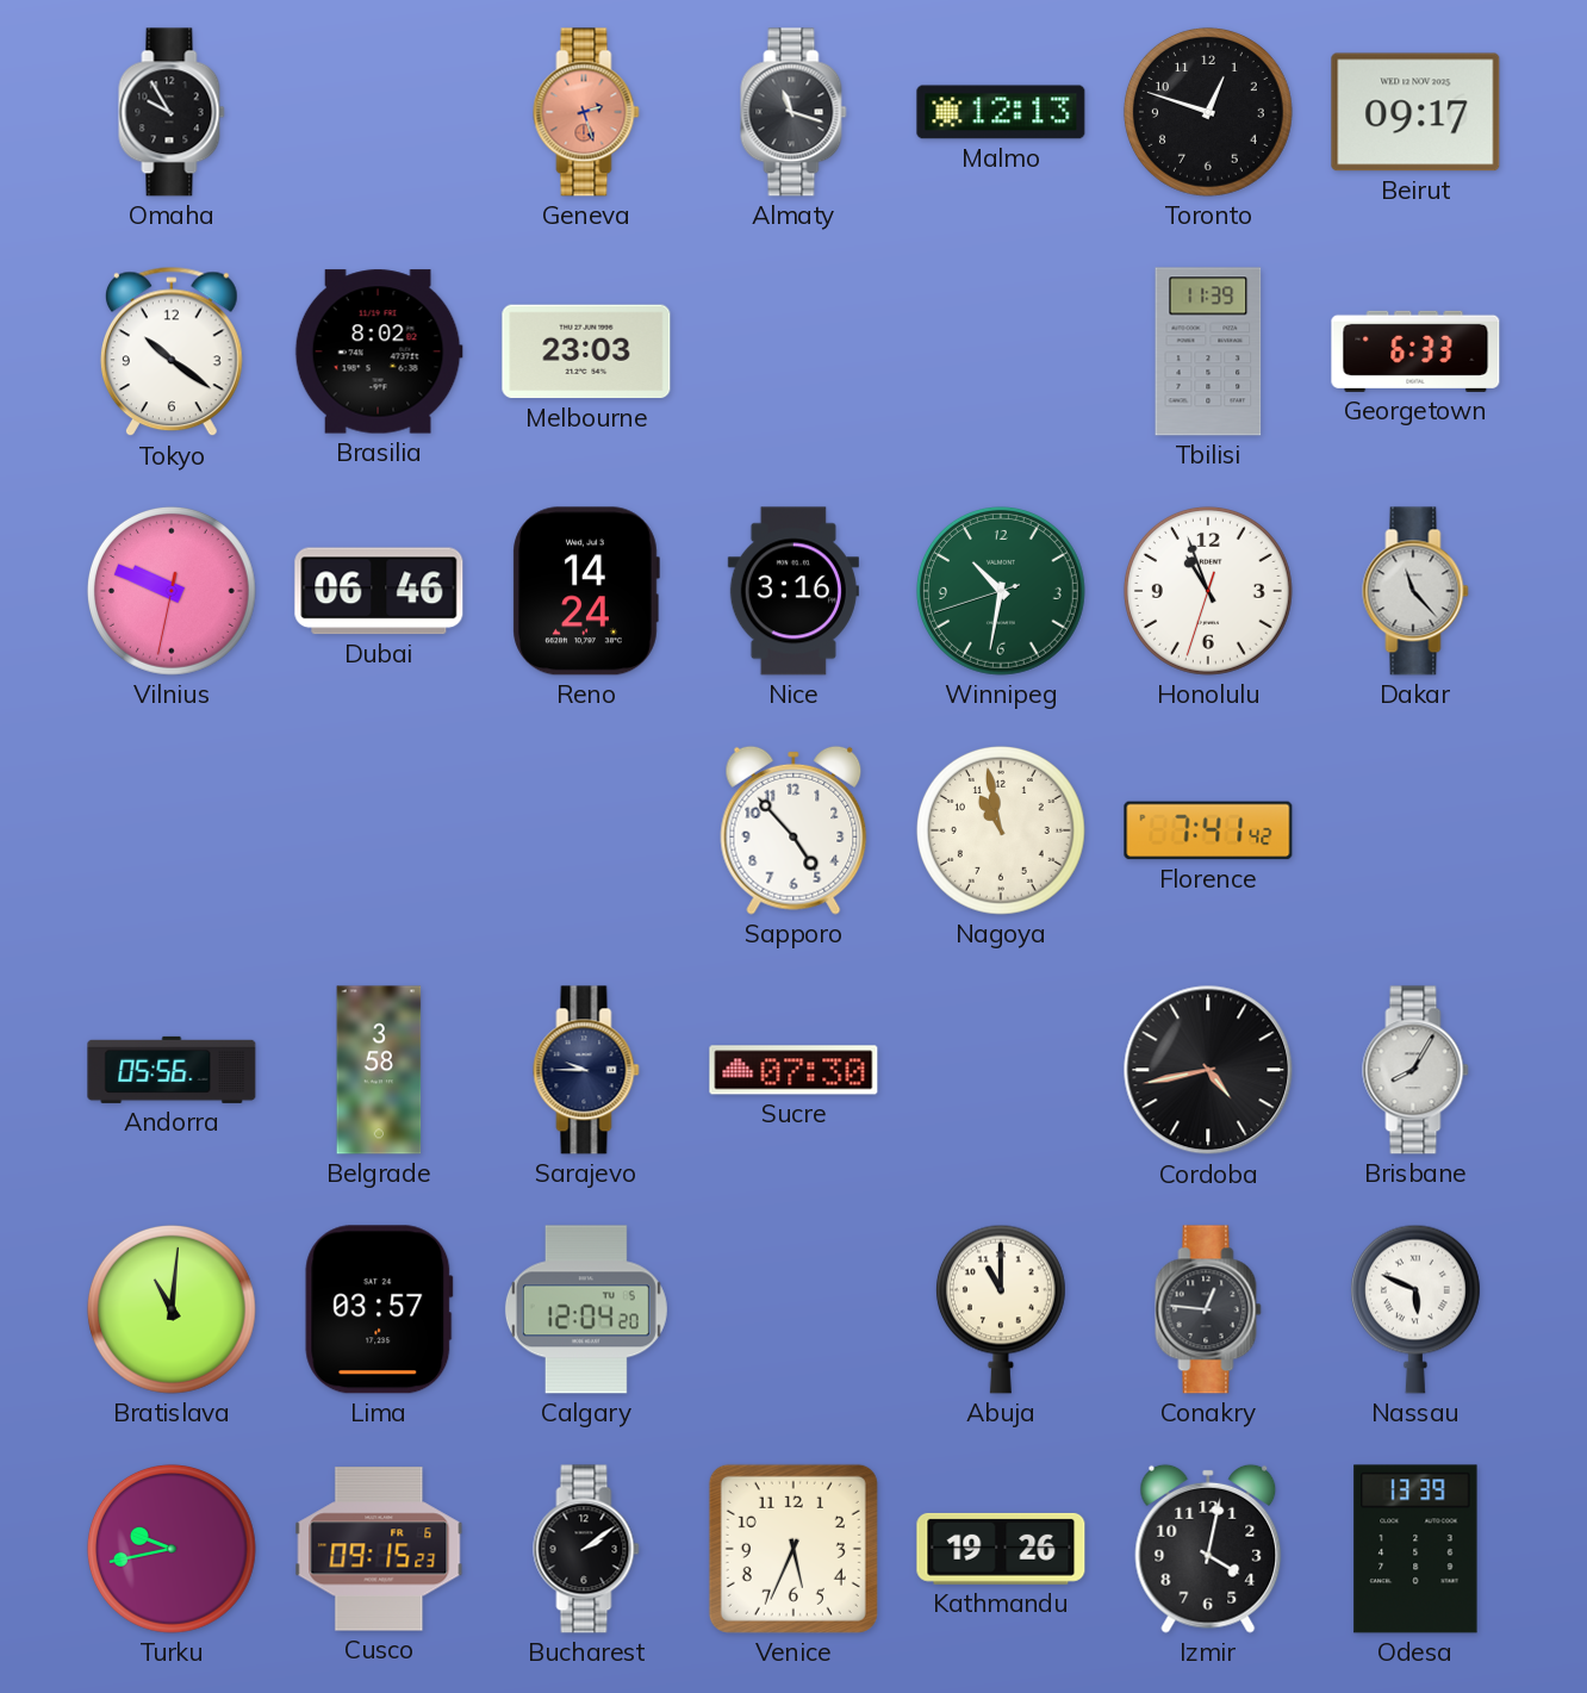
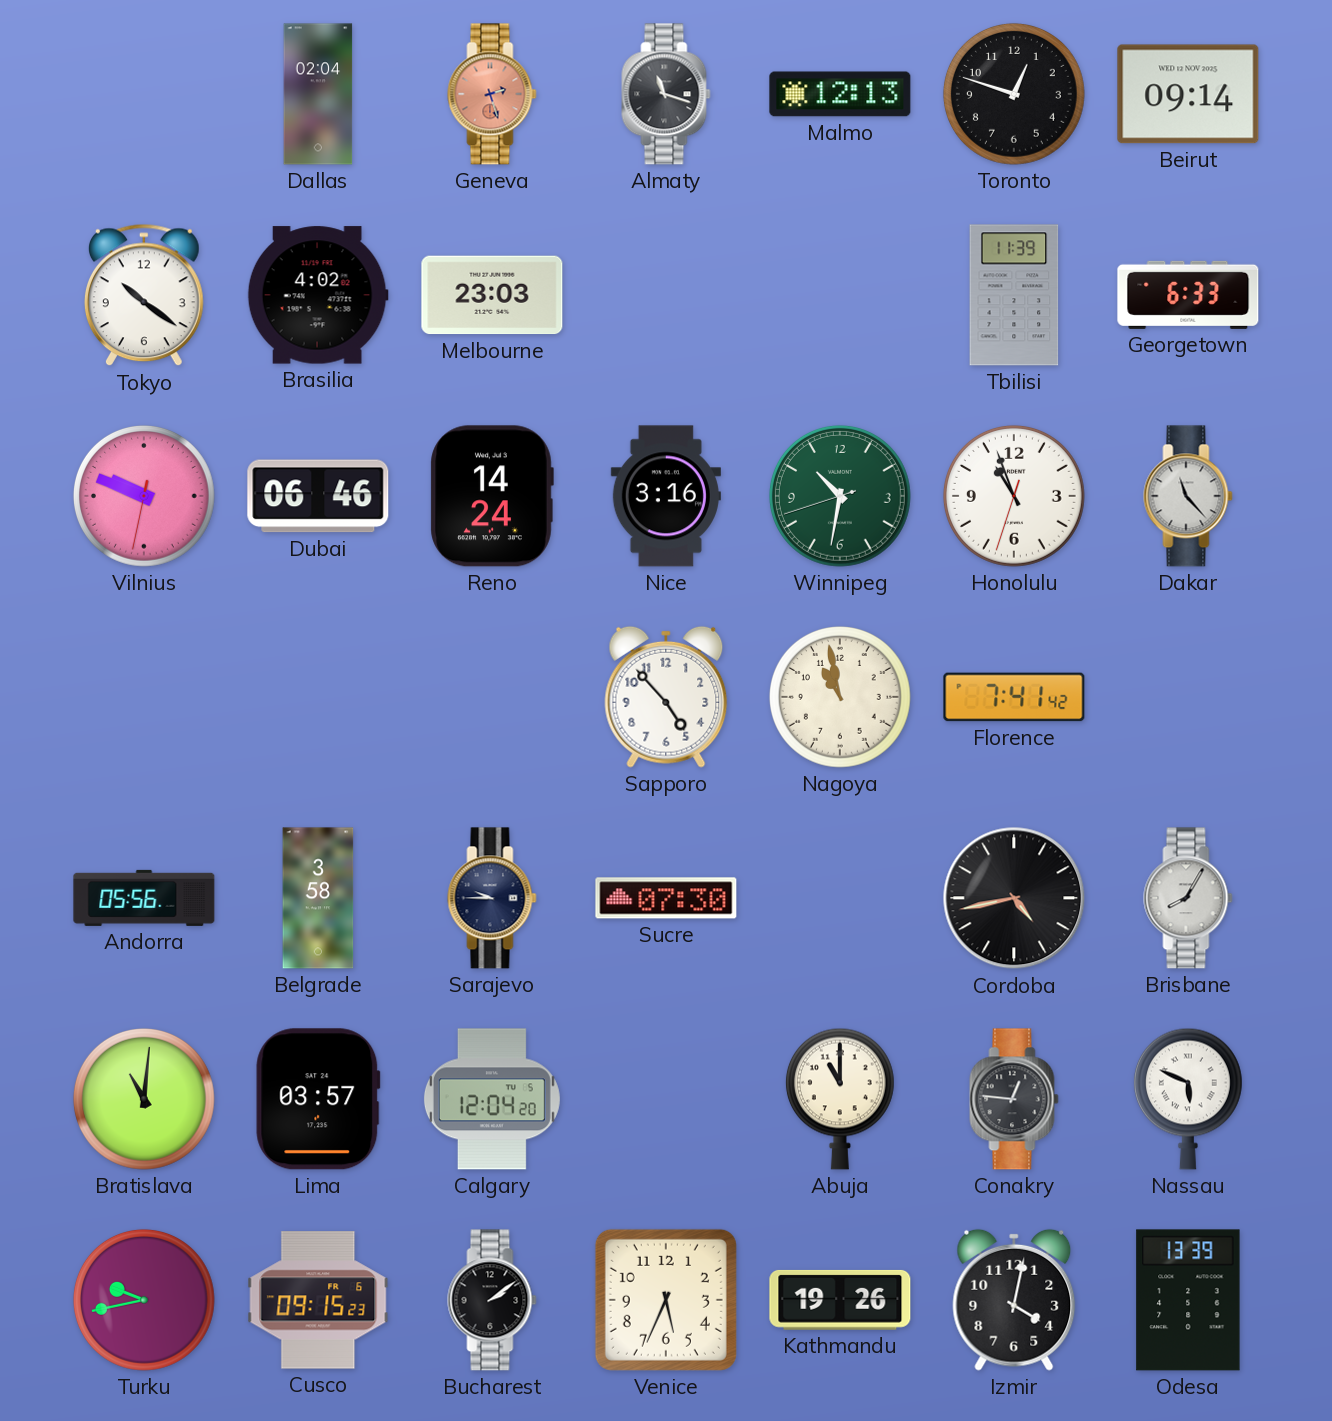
Omaha: 9:55 -> none
Dallas: none -> 02:04
Beirut: 09:17 -> 09:14
Brasilia: 8:02 -> 4:02
